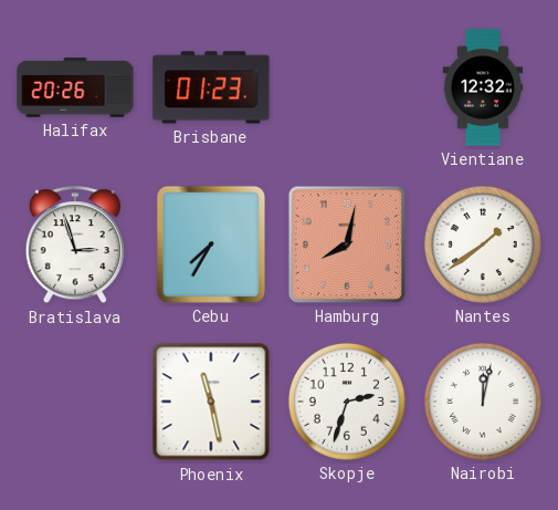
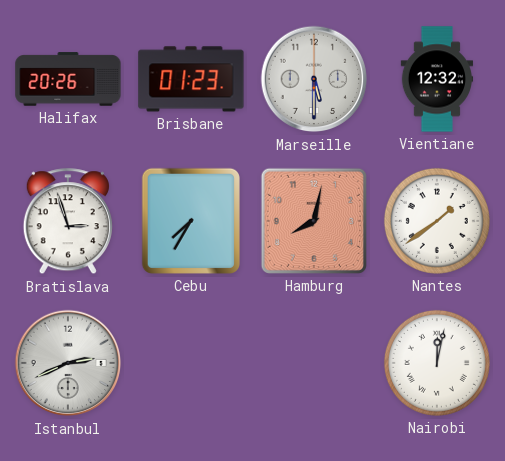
Marseille: none -> 5:30
Istanbul: none -> 2:41
Phoenix: 11:28 -> none
Skopje: 2:33 -> none
